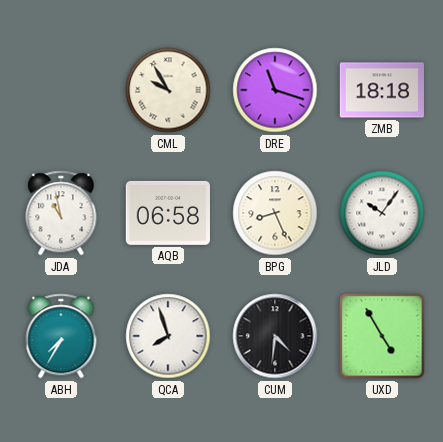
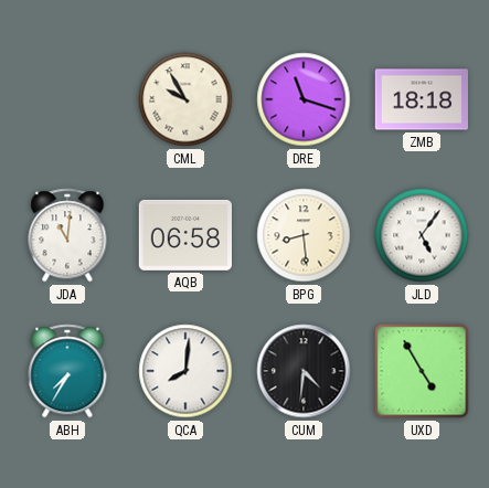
JDA: 10:58 -> 11:01
BPG: 8:26 -> 8:29
JLD: 10:06 -> 5:06
QCA: 7:57 -> 8:01
